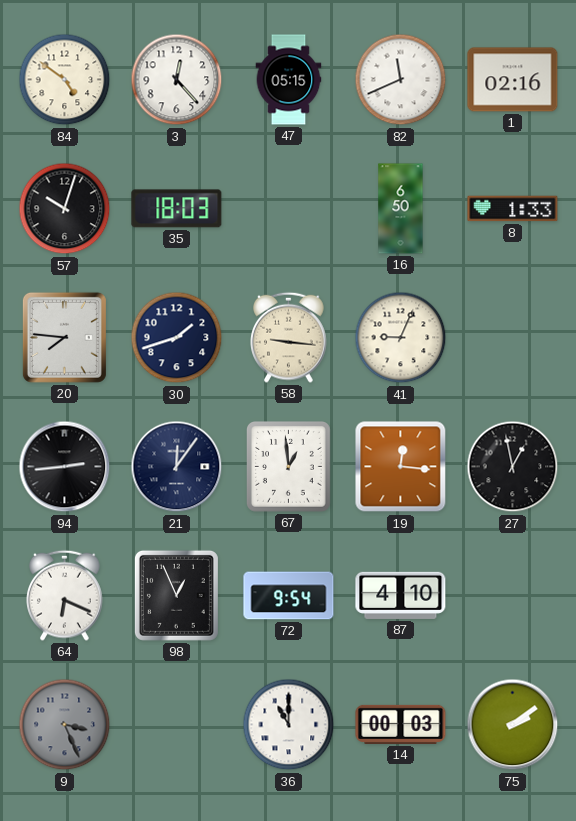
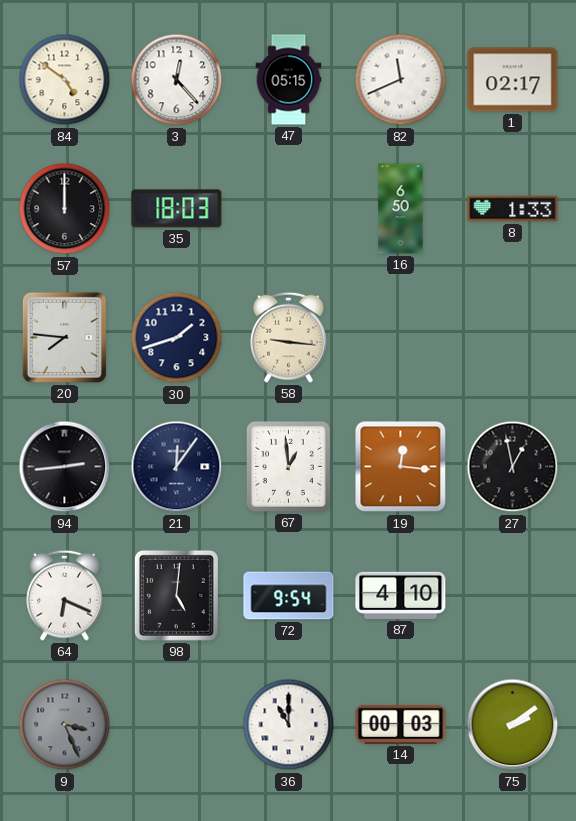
1: 02:16 -> 02:17
57: 10:03 -> 12:00
41: 9:04 -> none
98: 12:56 -> 5:01
